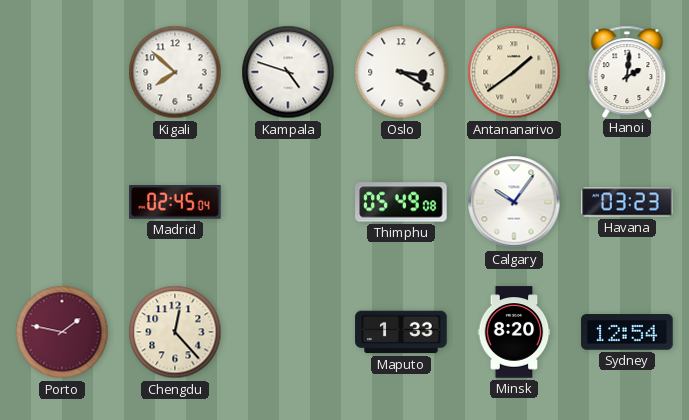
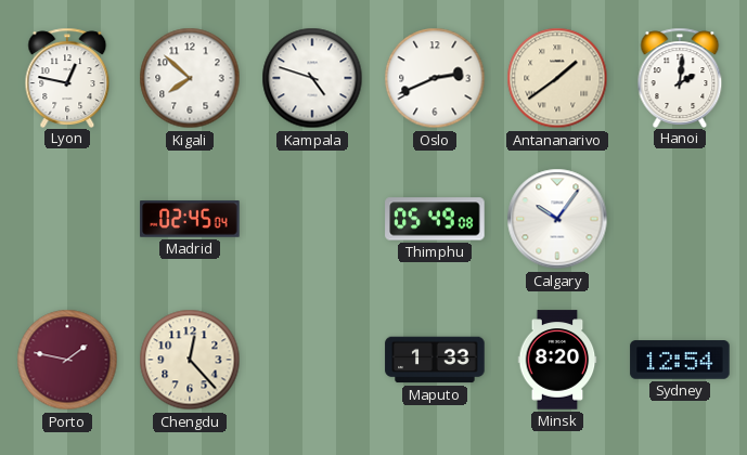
Lyon: none -> 12:47
Oslo: 3:20 -> 2:41
Havana: 03:23 -> none
